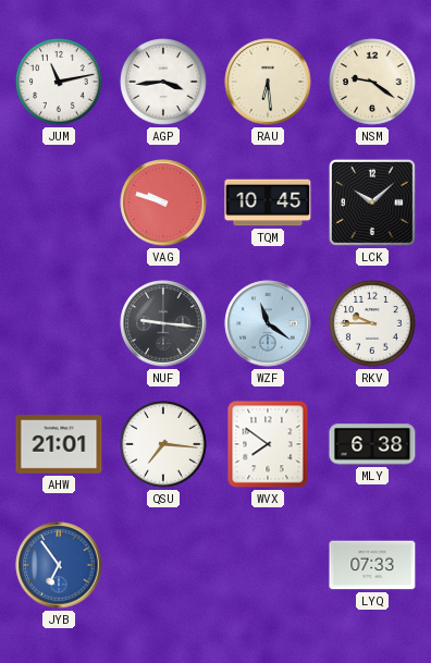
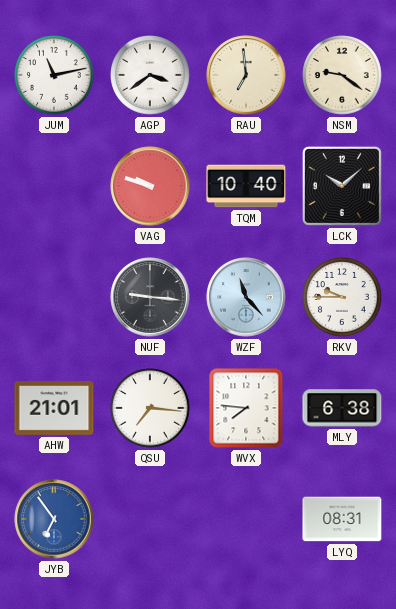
AGP: 3:44 -> 3:39
RAU: 6:29 -> 6:59
TQM: 10:45 -> 10:40
WZF: 11:21 -> 11:23
WVX: 7:51 -> 7:46
LYQ: 07:33 -> 08:31
